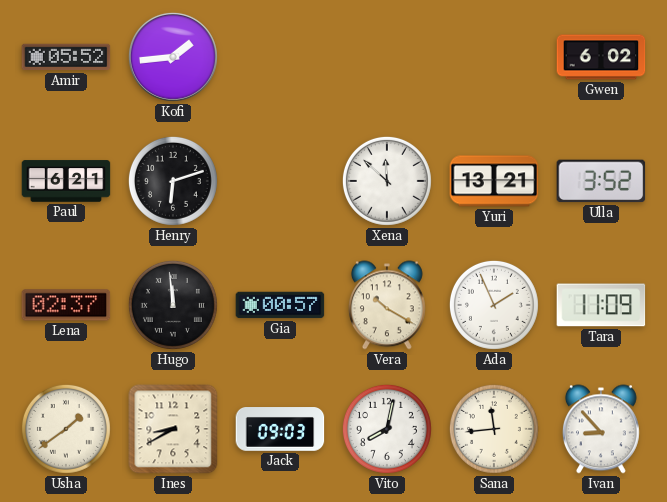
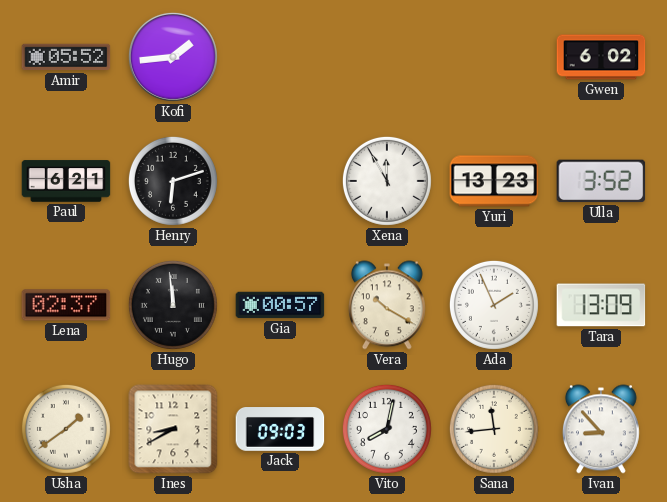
Xena: 11:52 -> 11:55
Yuri: 13:21 -> 13:23
Tara: 11:09 -> 13:09
